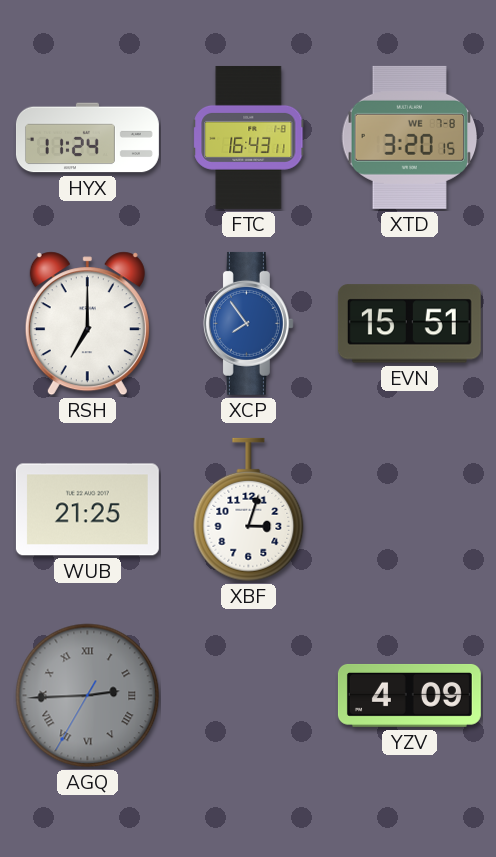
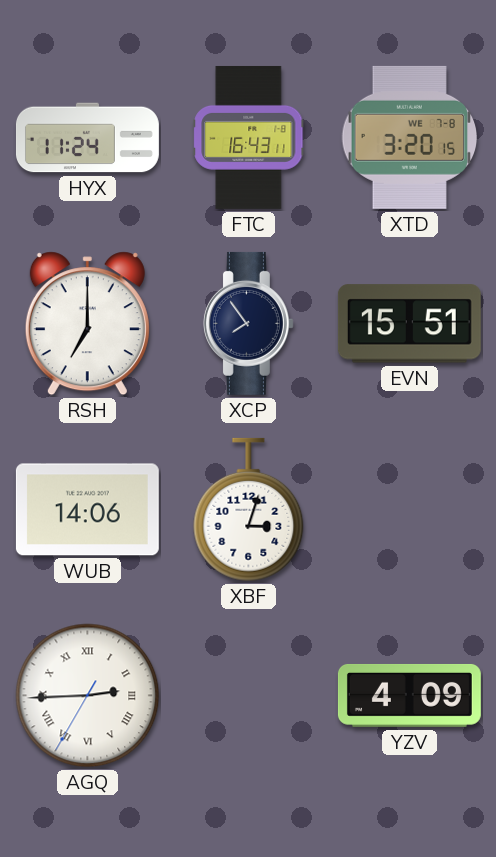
XCP dial: blue -> navy
WUB: 21:25 -> 14:06
AGQ dial: grey -> white
